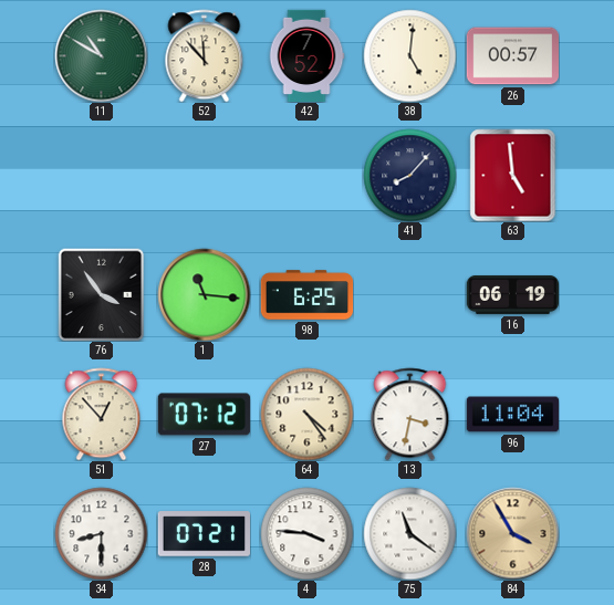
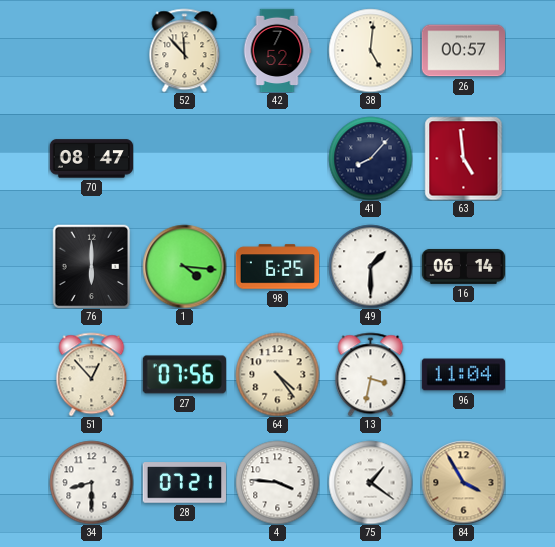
11: 10:50 -> none
70: none -> 08:47
76: 3:54 -> 6:00
1: 11:16 -> 4:16
49: none -> 1:30
16: 06:19 -> 06:14
27: 07:12 -> 07:56
75: 11:21 -> 1:21
